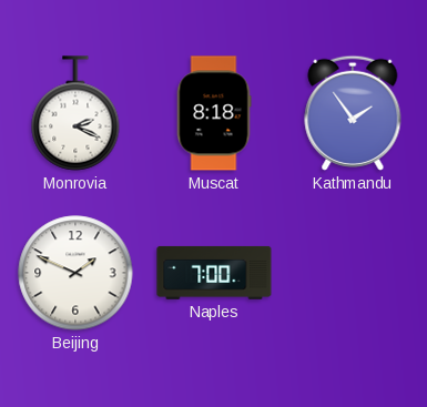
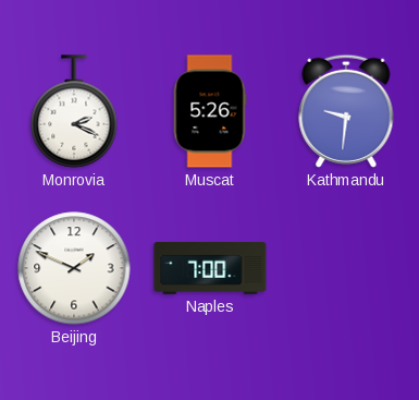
Muscat: 8:18 -> 5:26
Kathmandu: 1:54 -> 9:31
